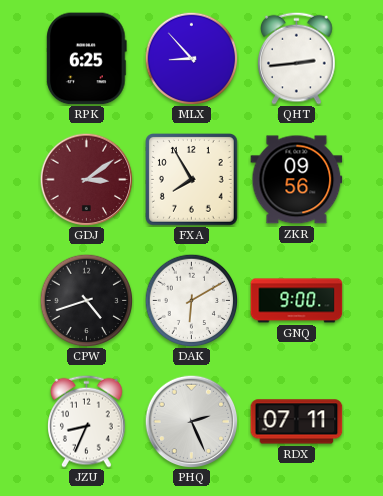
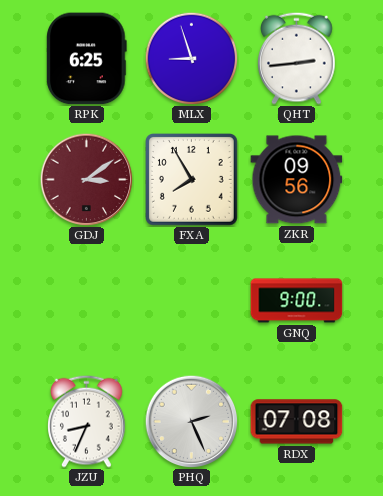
MLX: 8:53 -> 8:57
CPW: 4:42 -> none
DAK: 6:10 -> none
RDX: 07:11 -> 07:08
